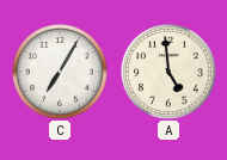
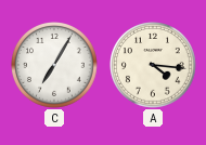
A: 4:59 -> 4:16
